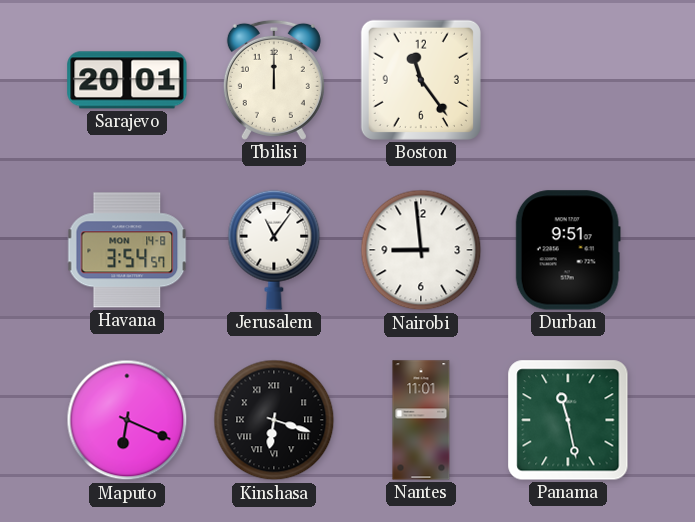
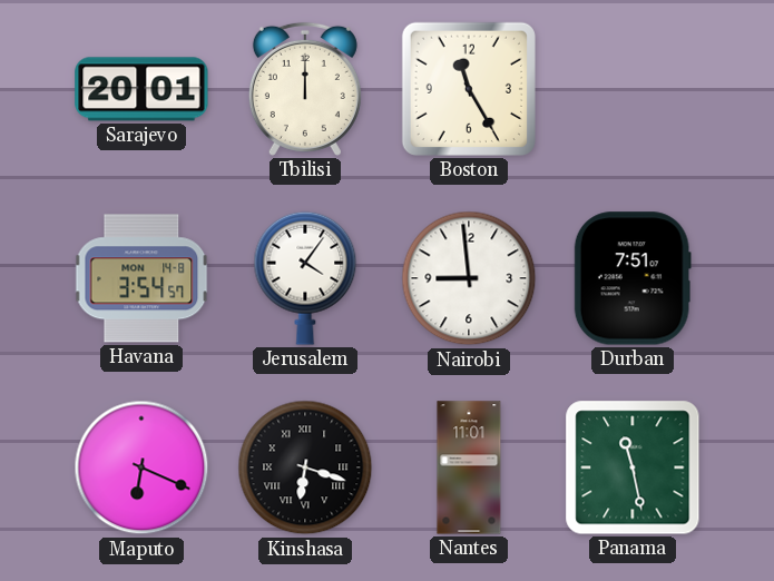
Boston: 11:24 -> 11:25
Jerusalem: 11:06 -> 4:06
Durban: 9:51 -> 7:51
